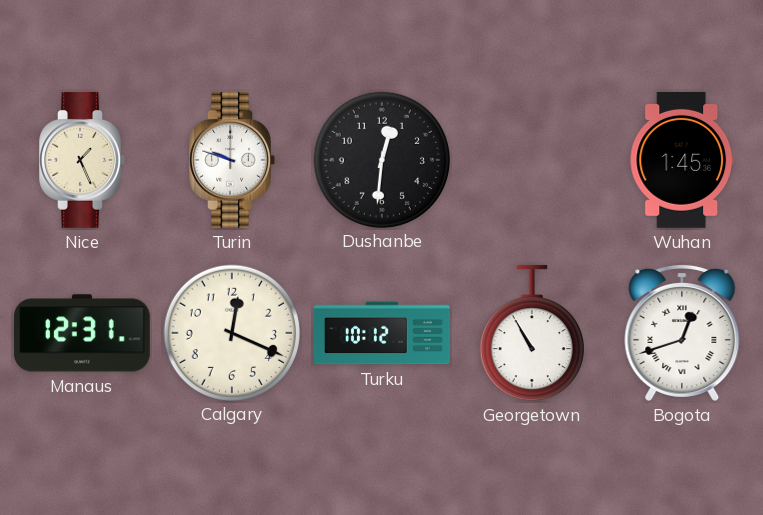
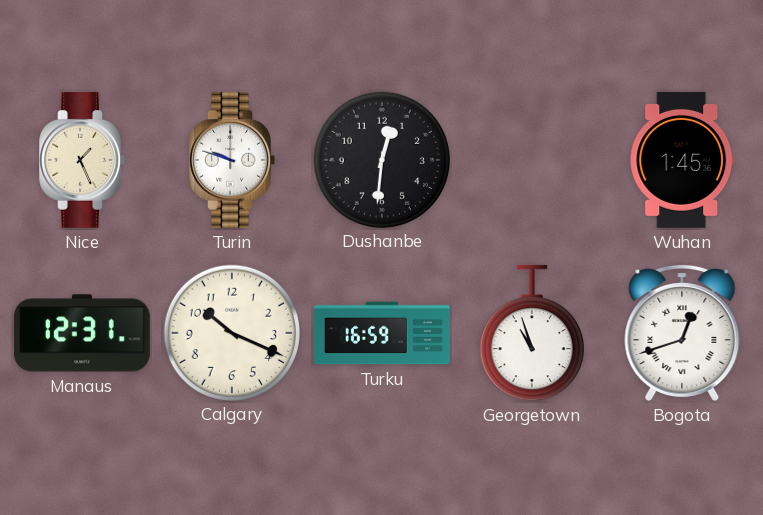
Calgary: 12:19 -> 10:19
Turku: 10:12 -> 16:59
Georgetown: 10:55 -> 10:57
